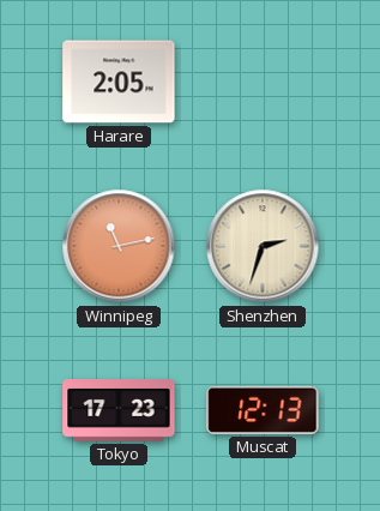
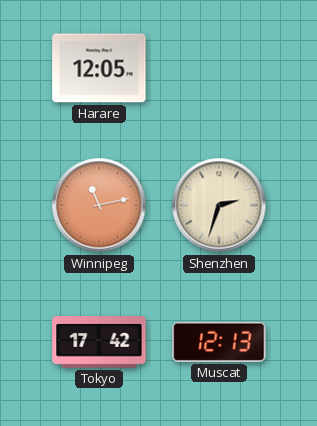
Harare: 2:05 -> 12:05
Tokyo: 17:23 -> 17:42
